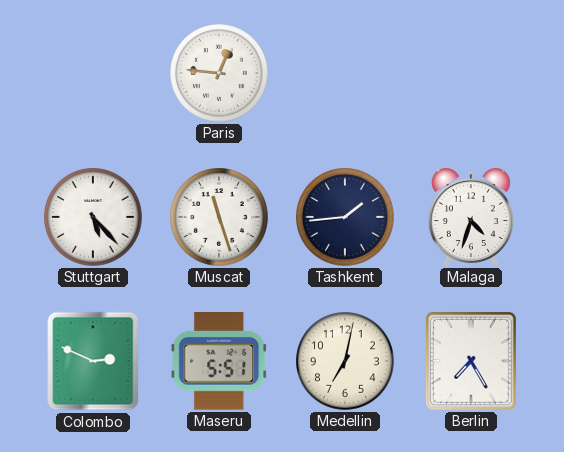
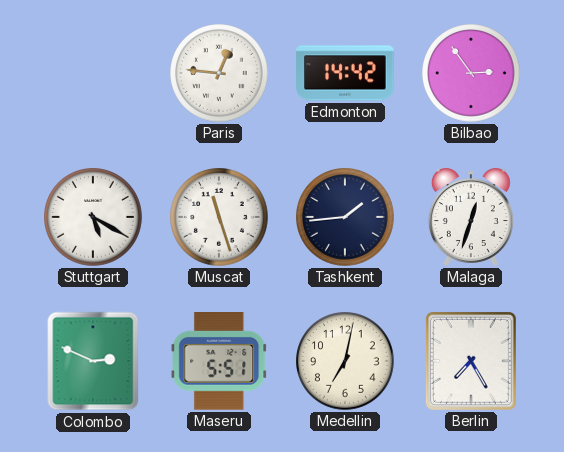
Edmonton: none -> 14:42
Bilbao: none -> 2:54
Stuttgart: 5:23 -> 5:20
Malaga: 4:33 -> 12:33
